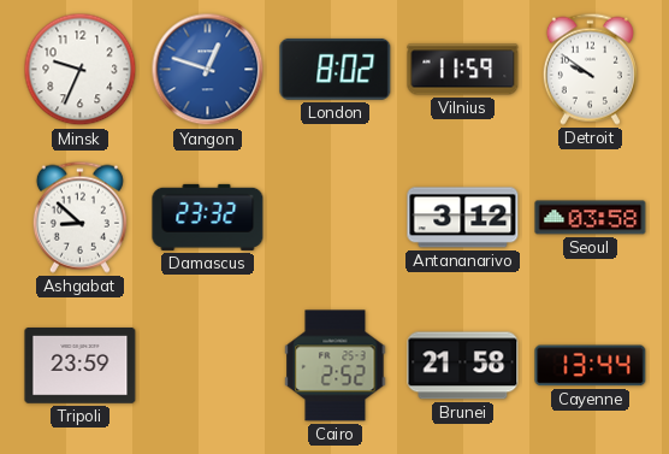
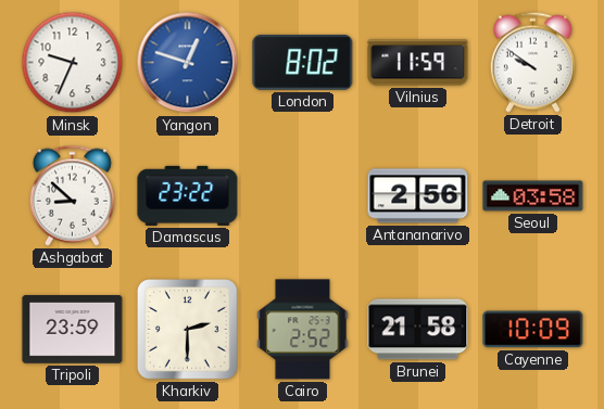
Damascus: 23:32 -> 23:22
Antananarivo: 3:12 -> 2:56
Kharkiv: none -> 2:30
Cayenne: 13:44 -> 10:09
